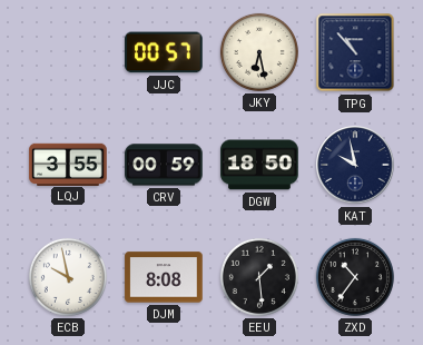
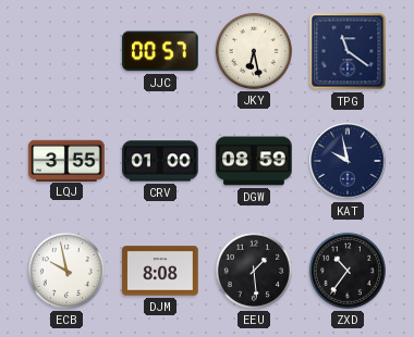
TPG: 10:53 -> 11:21
CRV: 00:59 -> 01:00
DGW: 18:50 -> 08:59
